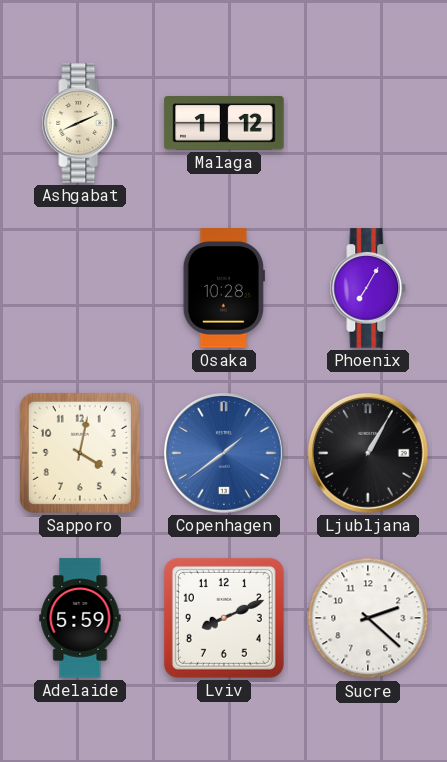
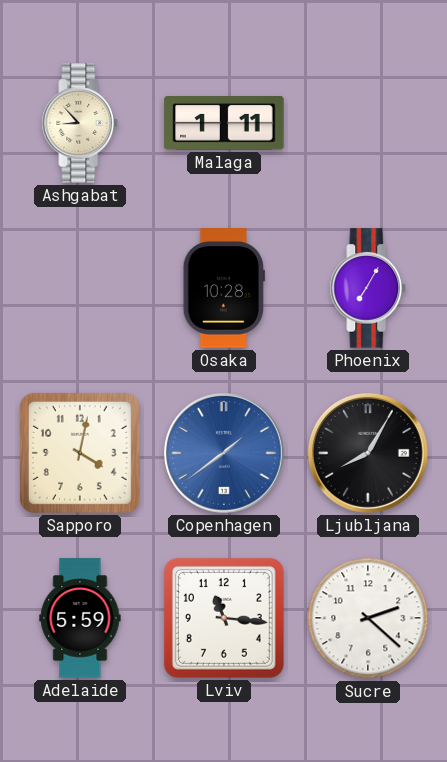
Ashgabat: 8:11 -> 8:53
Malaga: 1:12 -> 1:11
Ljubljana: 1:05 -> 8:05
Lviv: 8:11 -> 11:16
